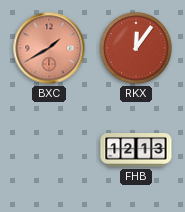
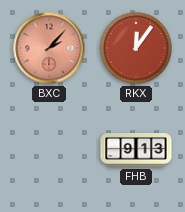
BXC: 1:40 -> 2:07
FHB: 12:13 -> 9:13
